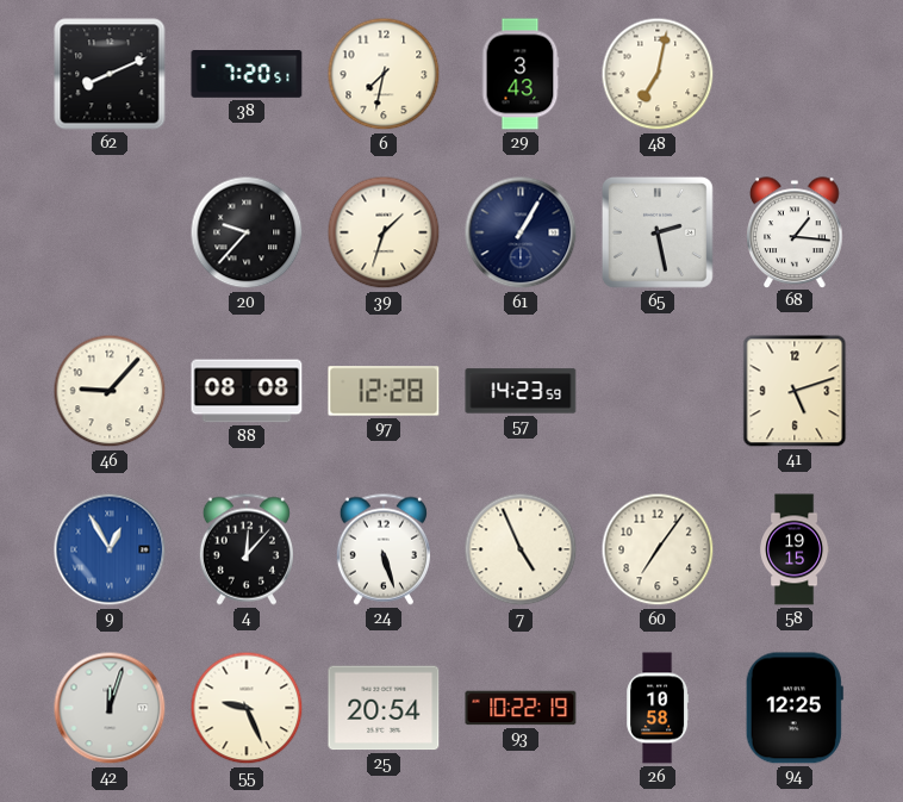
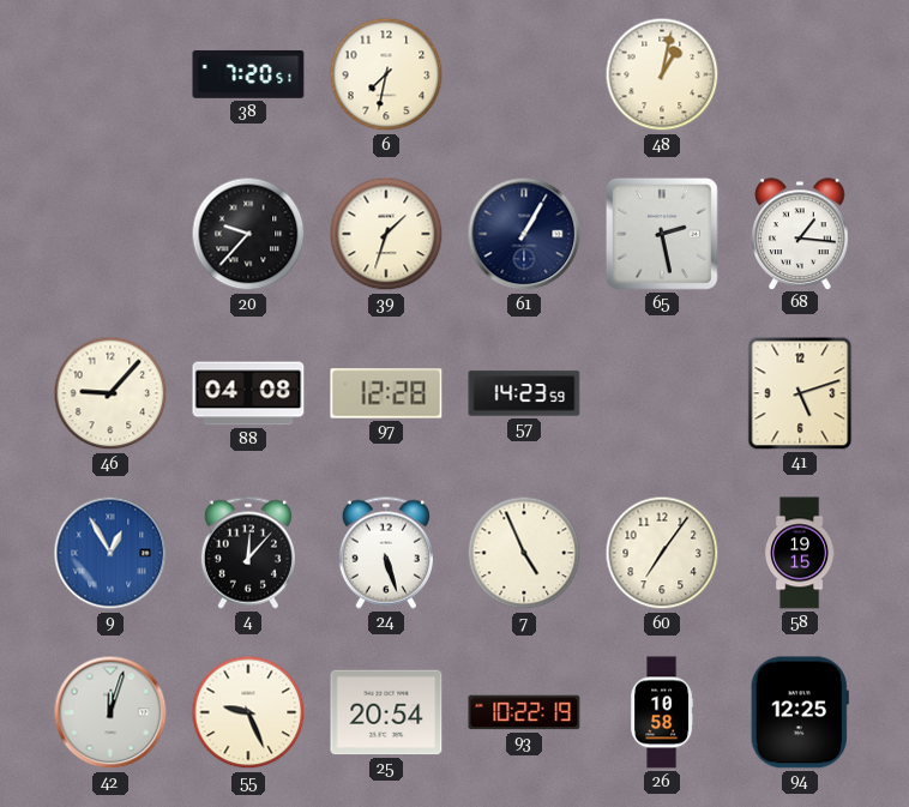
62: 8:11 -> none
29: 3:43 -> none
48: 7:02 -> 1:02
88: 08:08 -> 04:08
